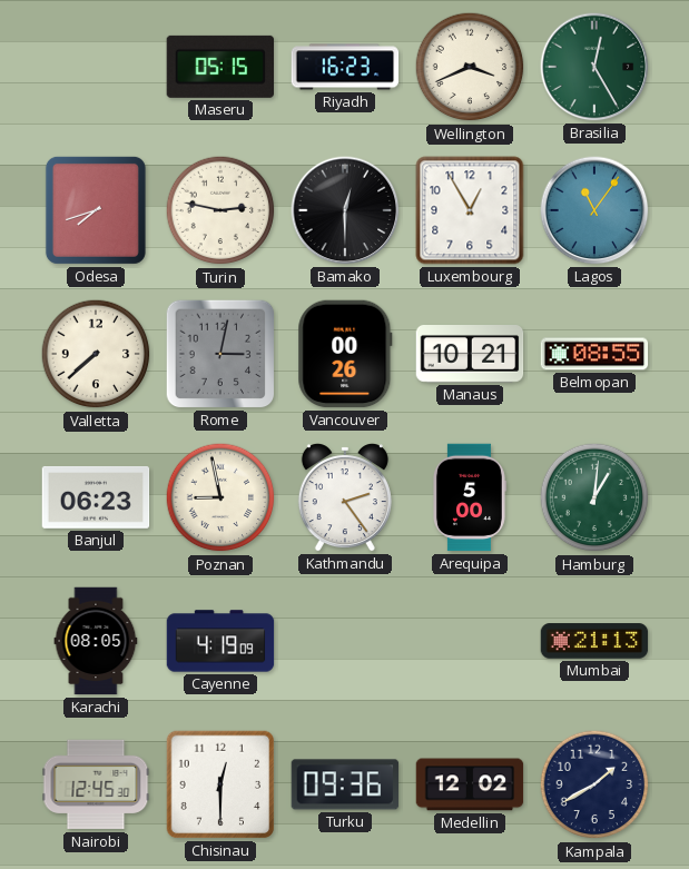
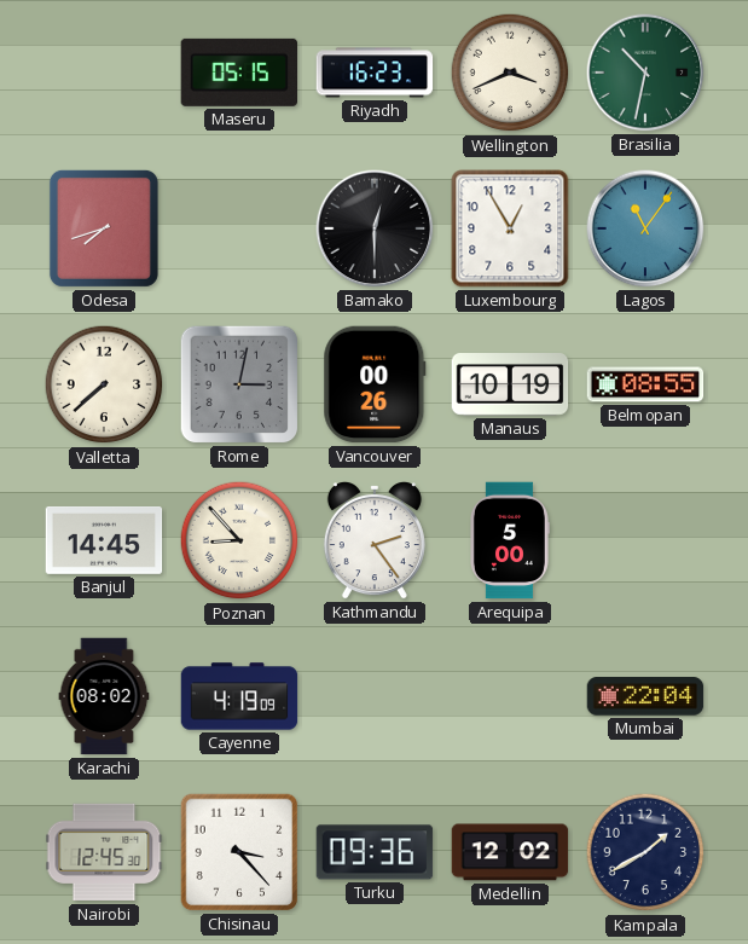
Brasilia: 12:25 -> 10:32
Turin: 2:47 -> none
Manaus: 10:21 -> 10:19
Banjul: 06:23 -> 14:45
Poznan: 8:58 -> 8:53
Hamburg: 1:01 -> none
Karachi: 08:05 -> 08:02
Mumbai: 21:13 -> 22:04
Chisinau: 12:30 -> 3:23
